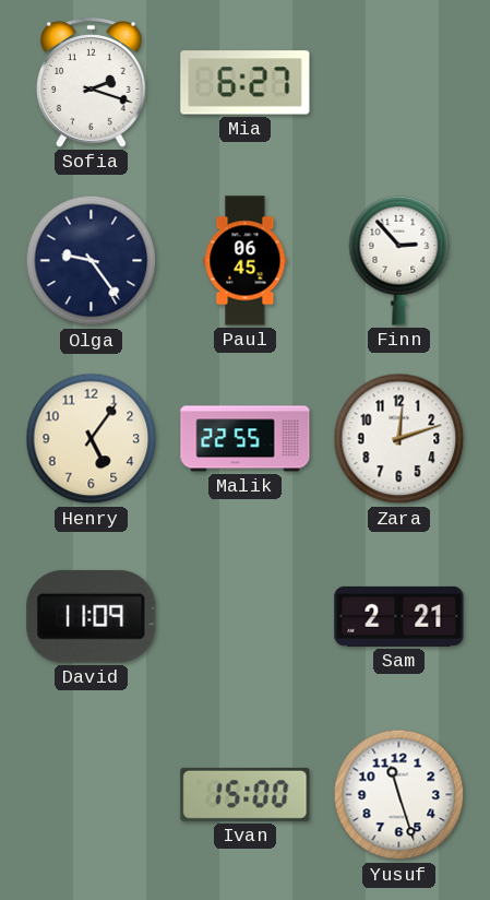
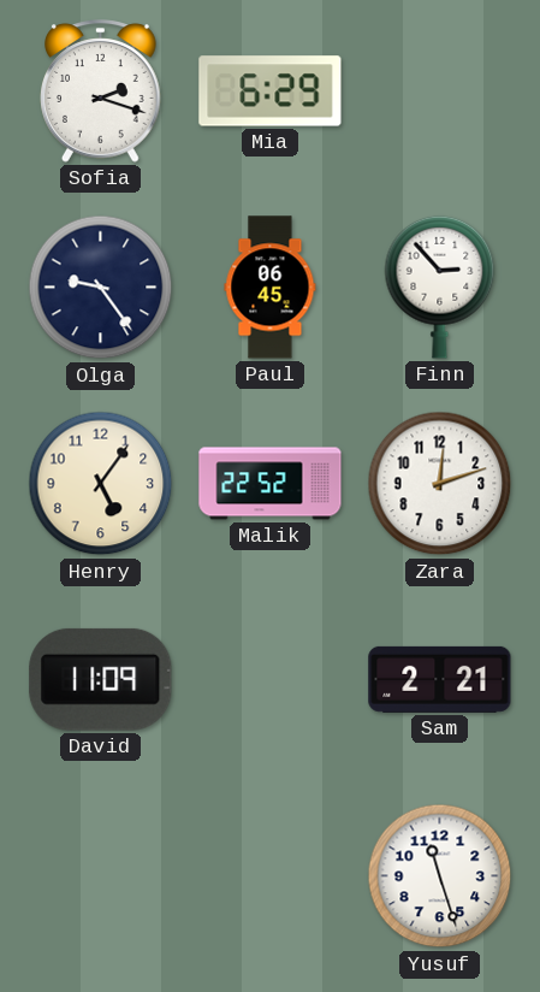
Mia: 6:27 -> 6:29
Malik: 22:55 -> 22:52
Ivan: 15:00 -> none
